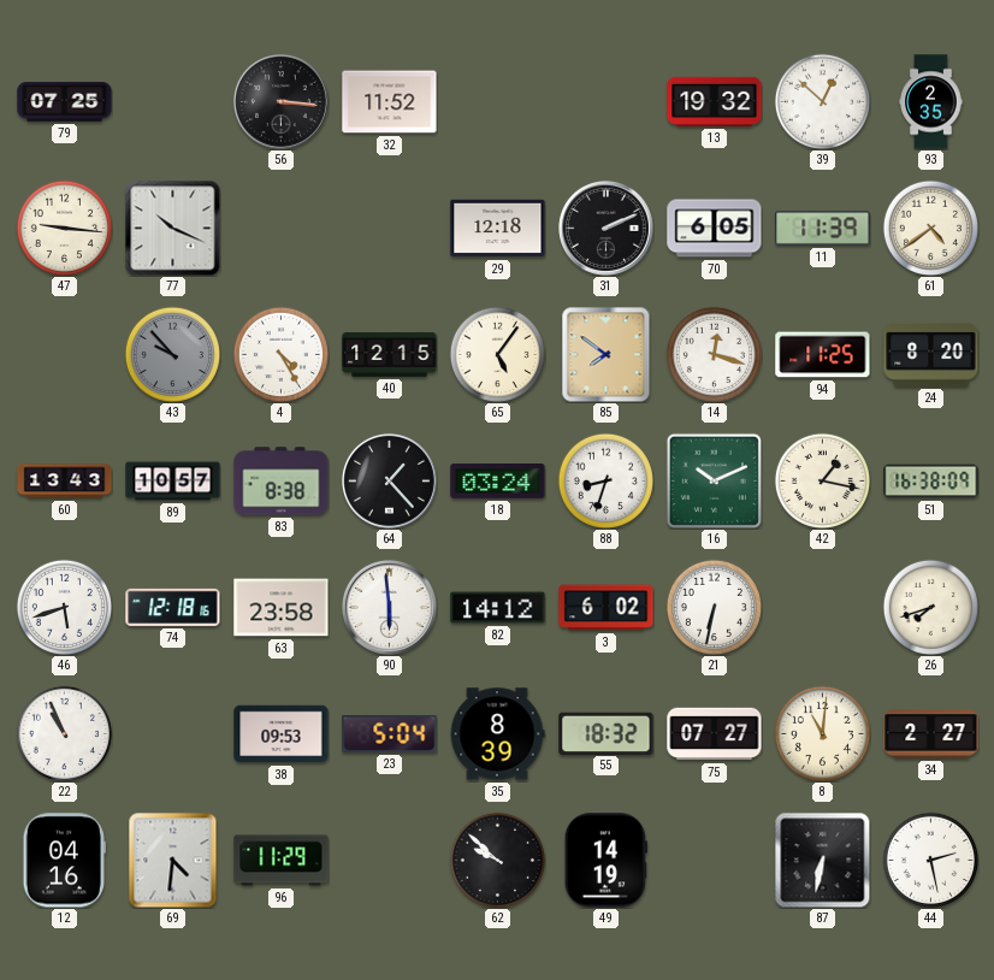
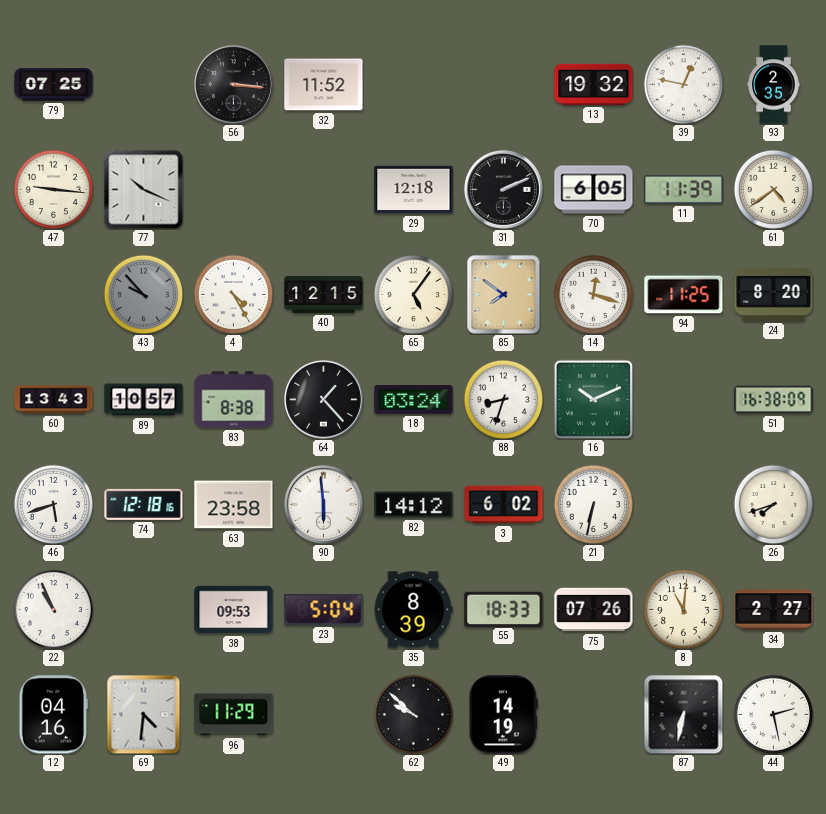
39: 12:52 -> 12:47
42: 1:17 -> none
55: 18:32 -> 18:33
75: 07:27 -> 07:26
